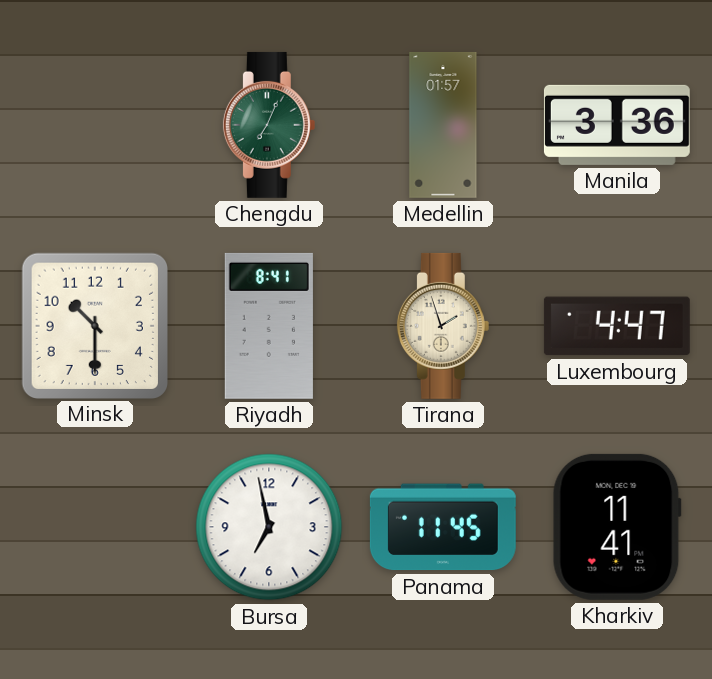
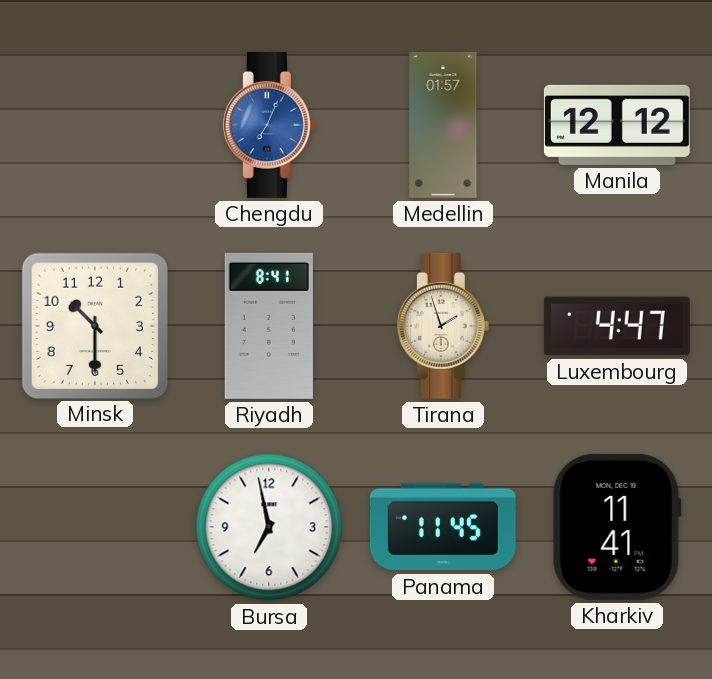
Chengdu dial: green -> blue
Manila: 3:36 -> 12:12
